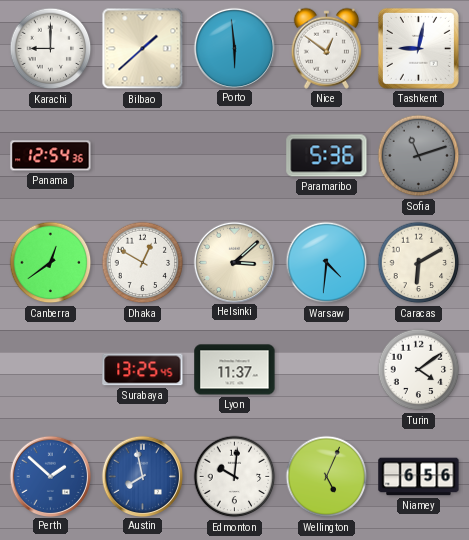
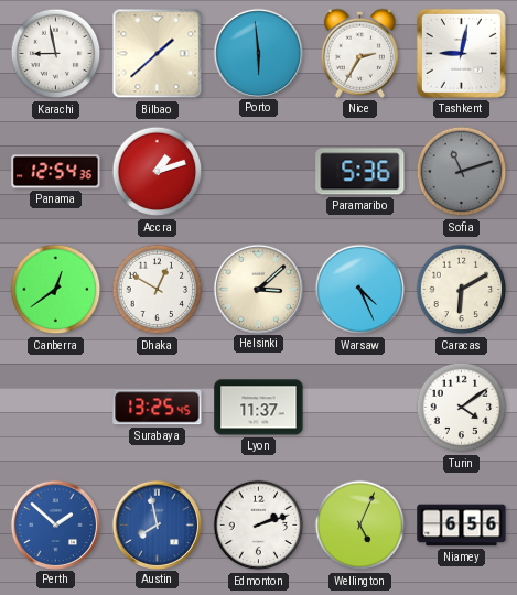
Karachi: 9:00 -> 8:58
Nice: 12:51 -> 2:35
Accra: none -> 1:12
Warsaw: 4:31 -> 4:26
Edmonton: 10:01 -> 2:12
